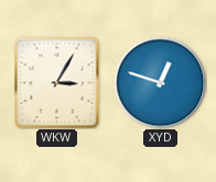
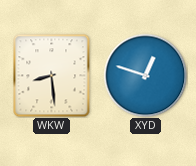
WKW: 3:05 -> 8:29
